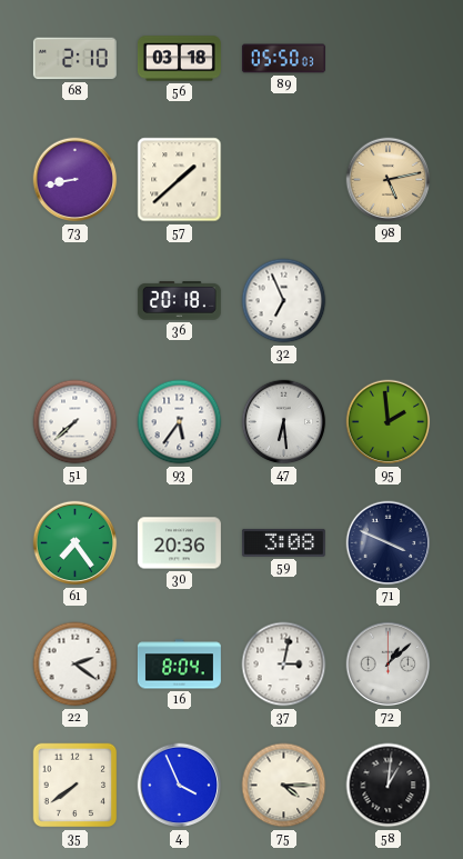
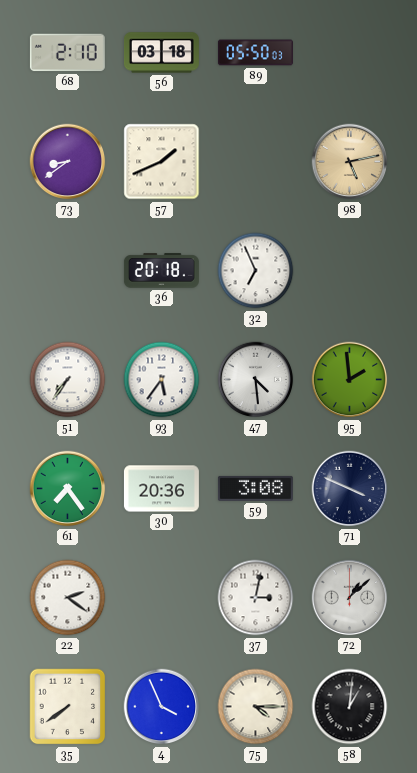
73: 8:43 -> 8:39
57: 1:38 -> 1:41
51: 7:38 -> 7:36
47: 6:29 -> 4:29
16: 8:04 -> none
